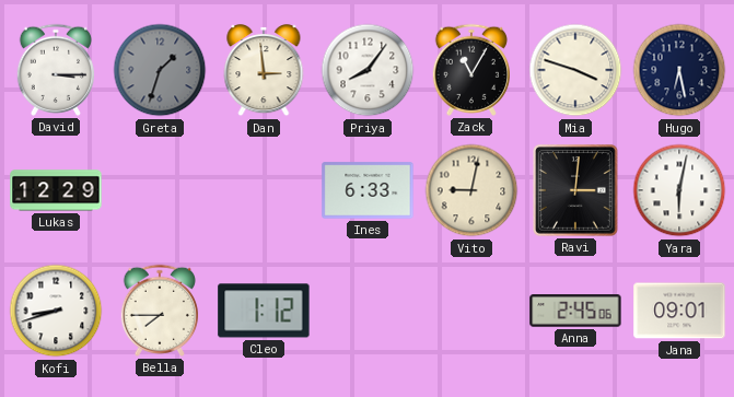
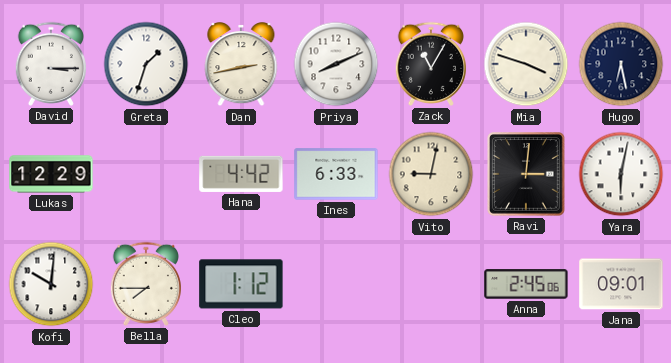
Greta dial: grey -> white
Dan: 2:59 -> 2:43
Priya: 8:06 -> 8:11
Hana: none -> 4:42
Kofi: 8:42 -> 10:01
